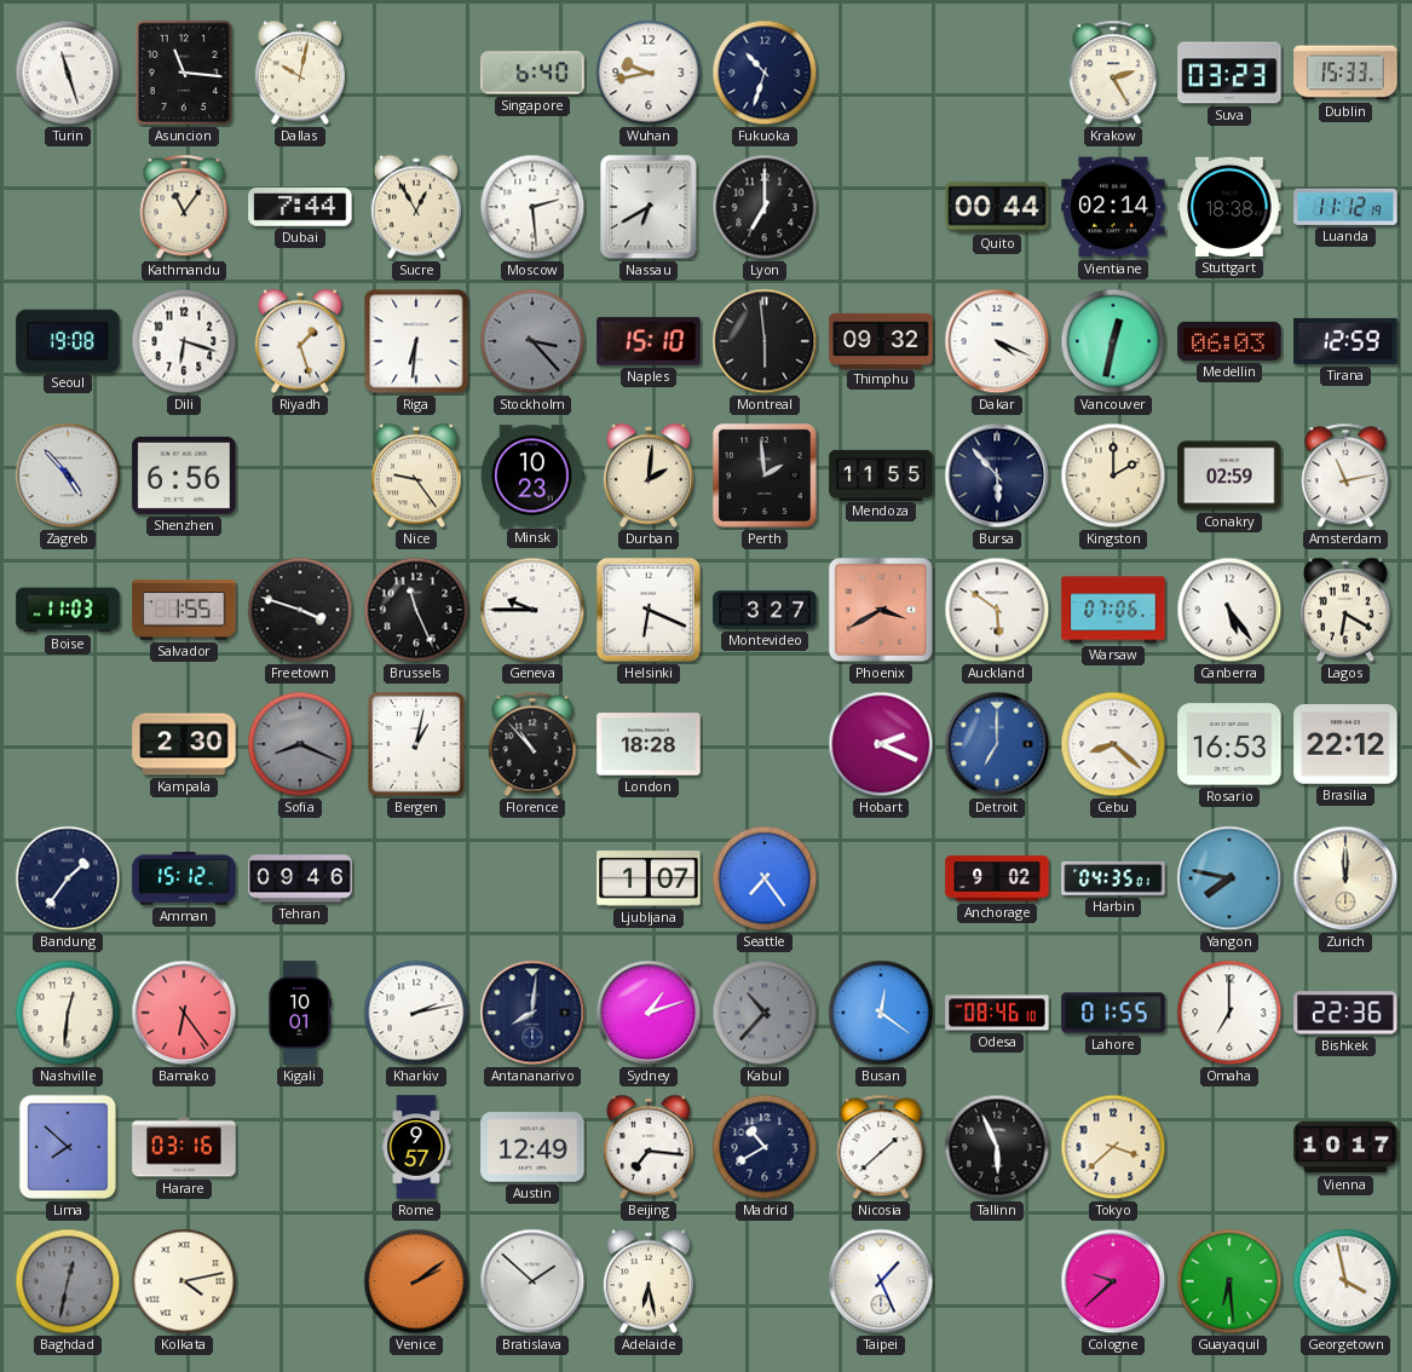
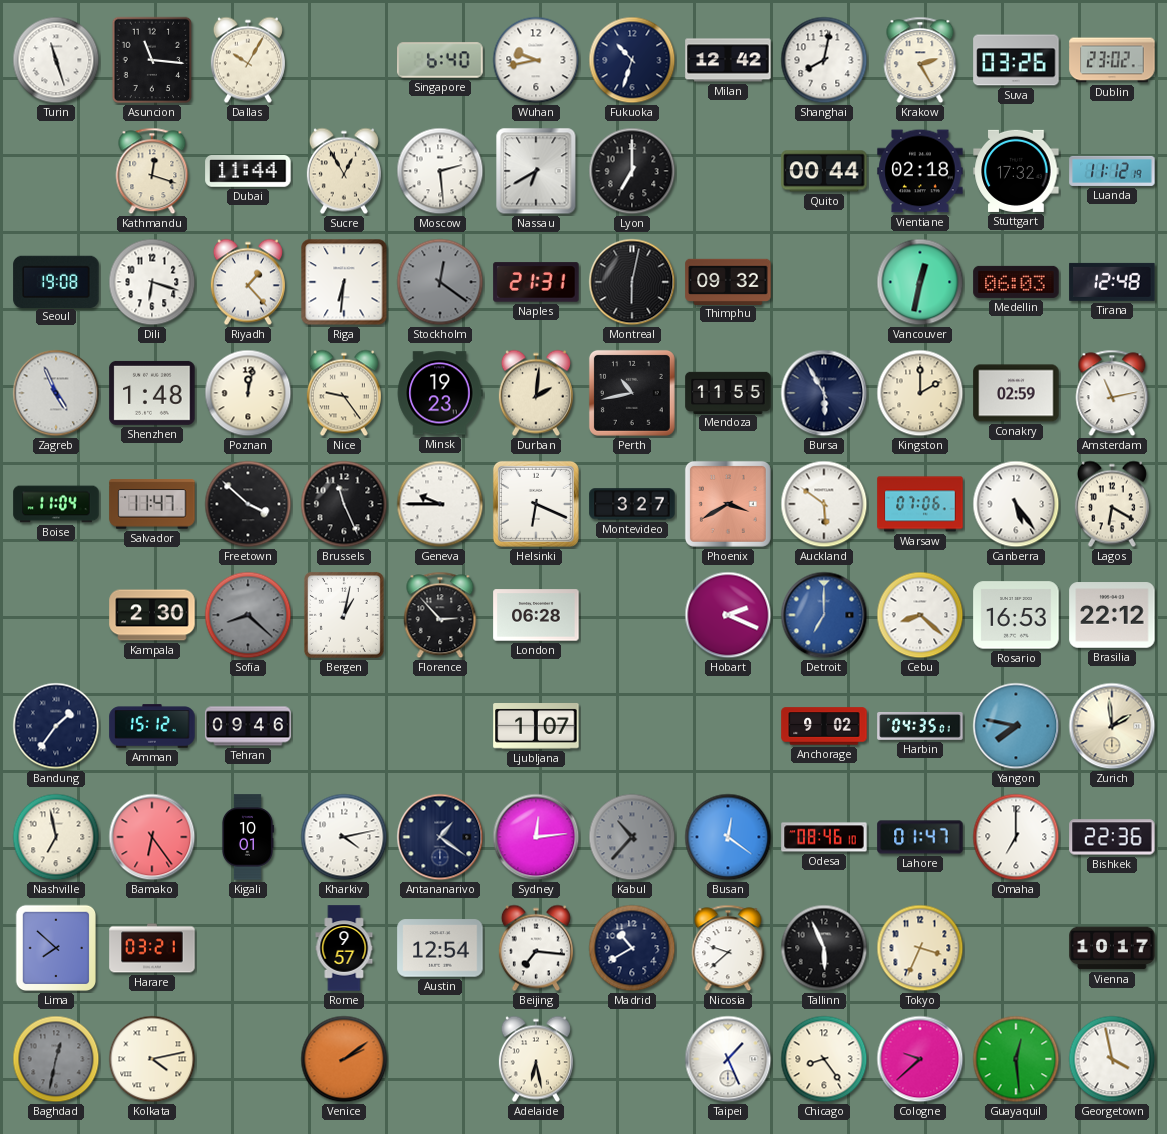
Dallas: 10:02 -> 10:05
Milan: none -> 12:42
Shanghai: none -> 8:02
Suva: 03:23 -> 03:26
Dublin: 15:33 -> 23:02
Kathmandu: 11:06 -> 12:18
Dubai: 7:44 -> 11:44
Vientiane: 02:14 -> 02:18
Stuttgart: 18:38 -> 17:32
Riyadh: 1:27 -> 1:23
Stockholm: 3:23 -> 12:21
Naples: 15:10 -> 21:31
Montreal: 5:59 -> 6:02
Dakar: 4:19 -> none
Tirana: 12:59 -> 12:48
Zagreb: 4:53 -> 4:56
Shenzhen: 6:56 -> 1:48
Poznan: none -> 12:02
Minsk: 10:23 -> 19:23
Perth: 1:59 -> 10:43
Bursa: 5:53 -> 5:55
Boise: 11:03 -> 11:04
Salvador: 1:55 -> 11:47
Freetown: 3:48 -> 3:52
Sofia: 8:19 -> 8:22
Florence: 10:53 -> 2:53
London: 18:28 -> 06:28
Seattle: 7:24 -> none
Zurich: 12:00 -> 1:59
Nashville: 12:31 -> 6:58
Kharkiv: 2:13 -> 4:13
Antananarivo: 8:01 -> 1:21
Sydney: 1:12 -> 12:14
Lahore: 01:55 -> 01:47
Harare: 03:16 -> 03:21
Austin: 12:49 -> 12:54
Nicosia: 1:38 -> 9:38
Tokyo: 3:38 -> 3:34
Bratislava: 1:52 -> none
Chicago: none -> 8:24
Guayaquil: 6:29 -> 12:29
